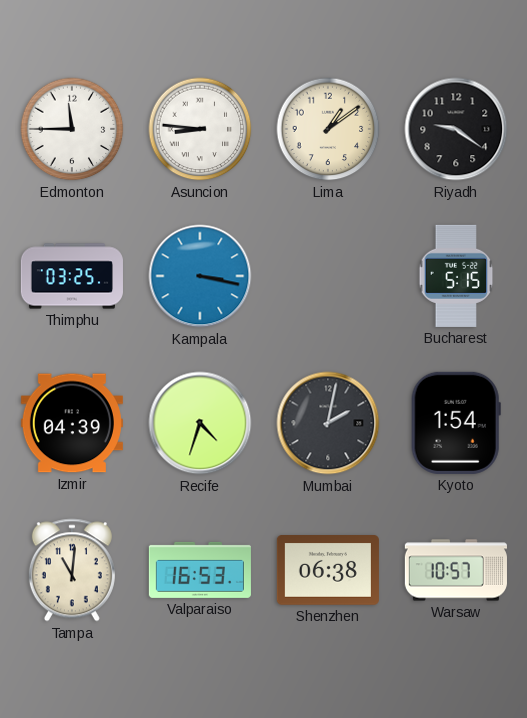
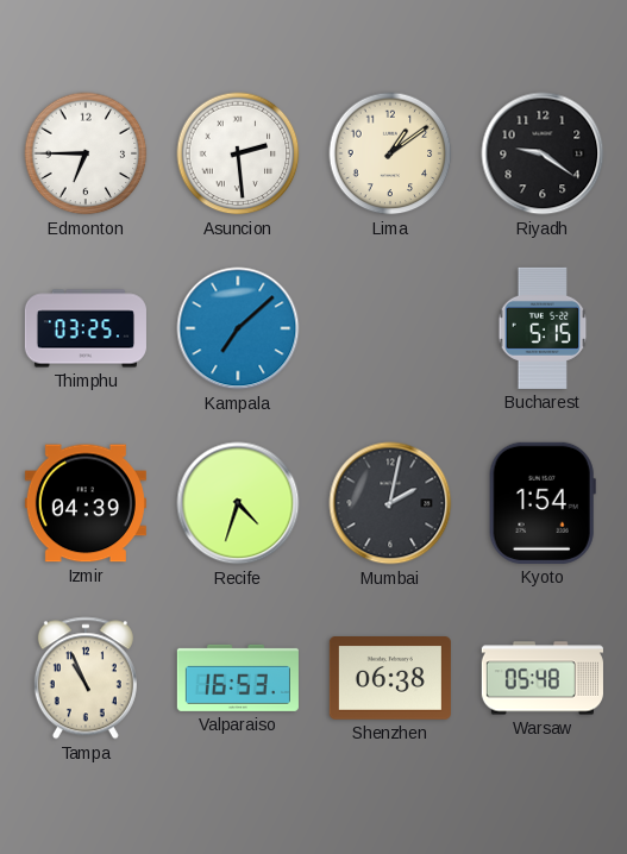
Edmonton: 11:45 -> 6:45
Asuncion: 8:46 -> 2:29
Kampala: 3:17 -> 7:08
Tampa: 11:01 -> 10:56
Warsaw: 10:57 -> 05:48
